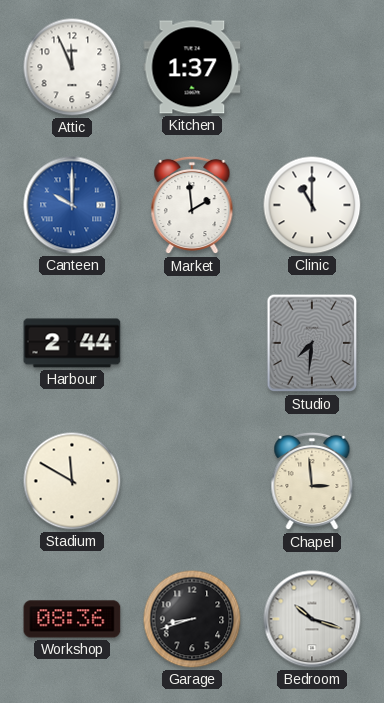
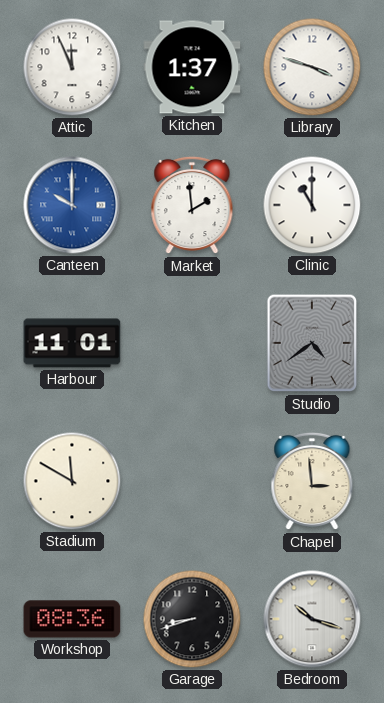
Library: none -> 3:48
Harbour: 2:44 -> 11:01
Studio: 7:31 -> 4:39
